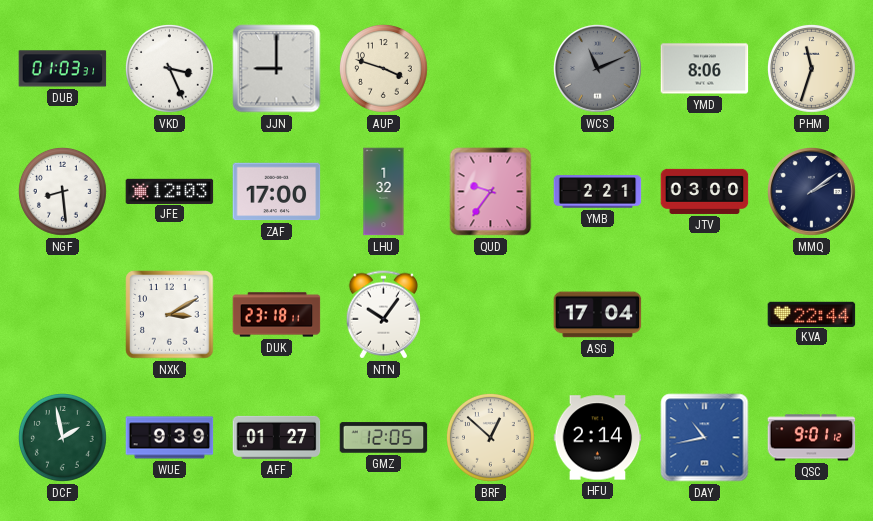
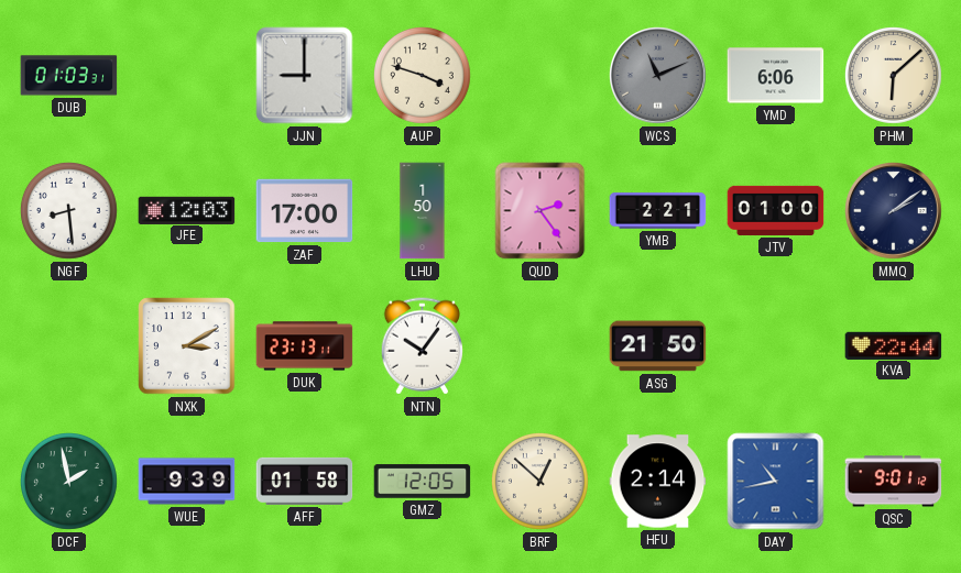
VKD: 3:26 -> none
YMD: 8:06 -> 6:06
PHM: 11:33 -> 6:08
LHU: 1:32 -> 1:50
QUD: 9:36 -> 2:24
JTV: 03:00 -> 01:00
DUK: 23:18 -> 23:13
ASG: 17:04 -> 21:50
AFF: 01:27 -> 01:58
